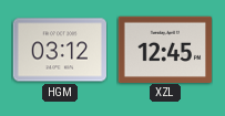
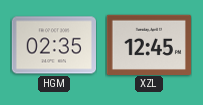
HGM: 03:12 -> 02:35
